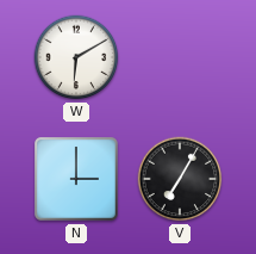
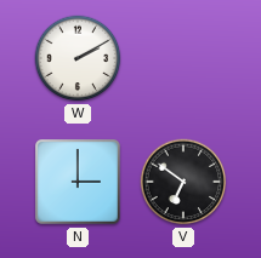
W: 6:10 -> 2:10
V: 7:05 -> 6:51
